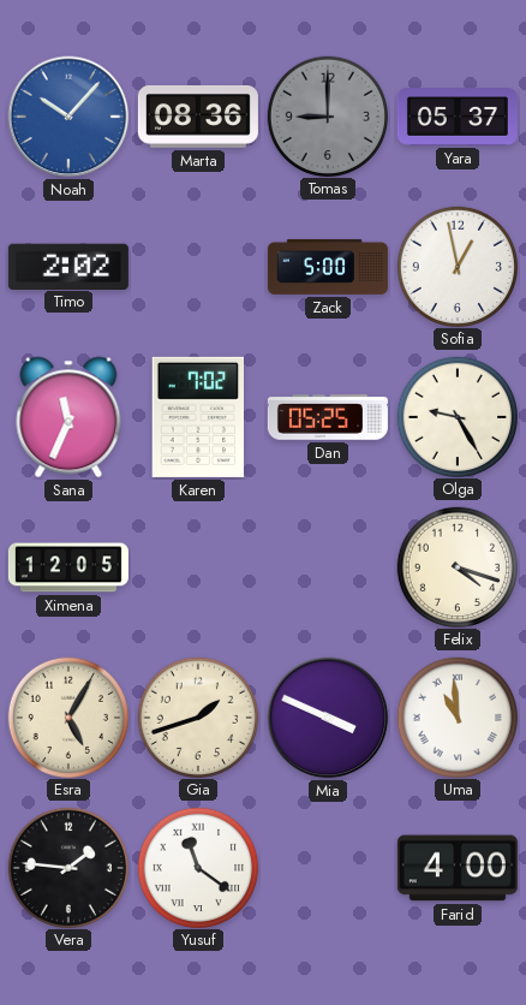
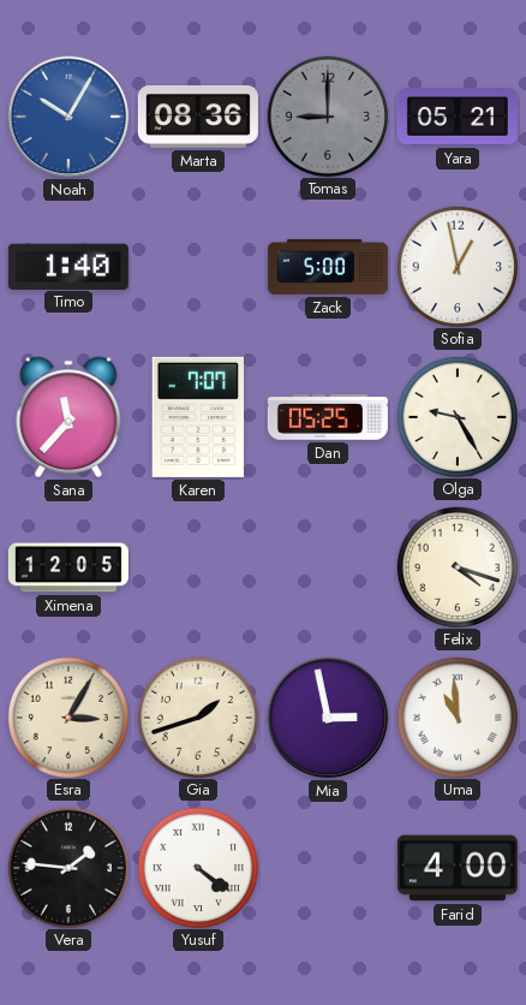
Noah: 10:07 -> 10:05
Yara: 05:37 -> 05:21
Timo: 2:02 -> 1:40
Sana: 11:34 -> 11:37
Karen: 7:02 -> 7:07
Esra: 5:05 -> 3:05
Mia: 3:49 -> 2:58
Yusuf: 11:21 -> 4:21
